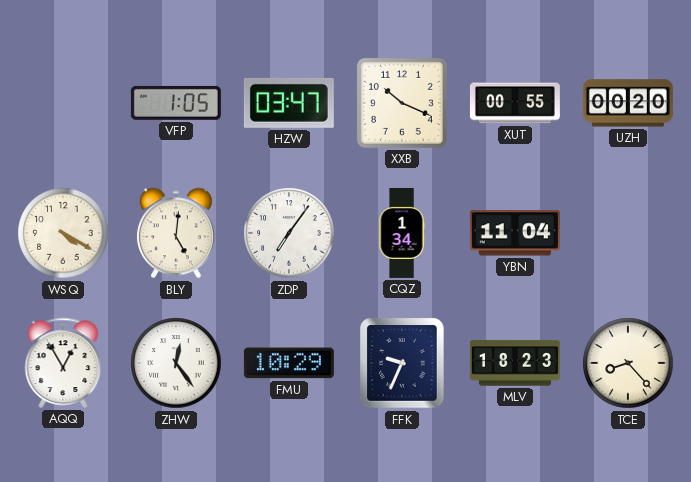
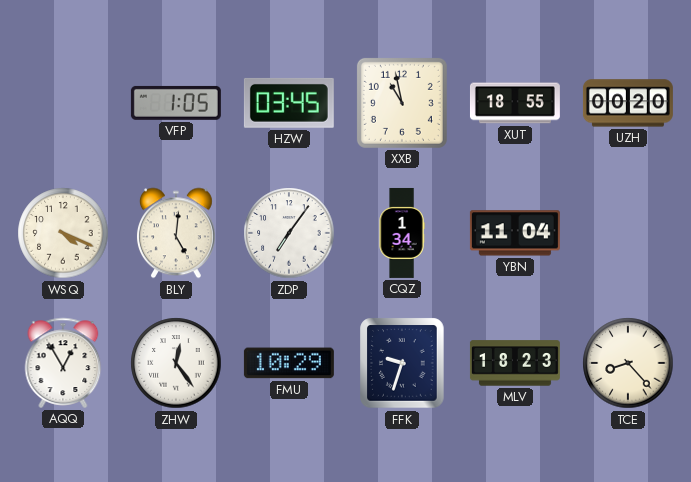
HZW: 03:47 -> 03:45
XXB: 10:19 -> 10:58
XUT: 00:55 -> 18:55
WSQ: 4:20 -> 4:19
FFK: 9:34 -> 9:33
